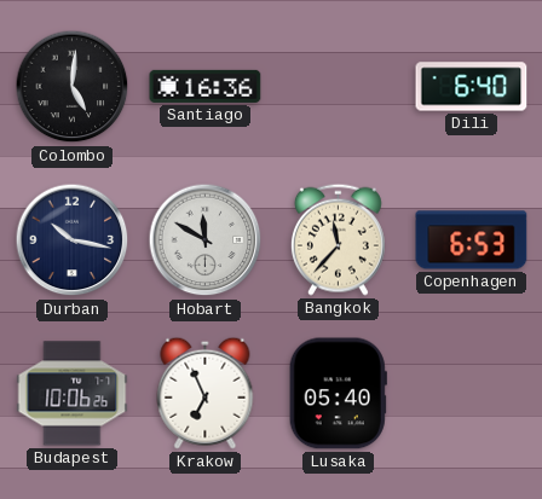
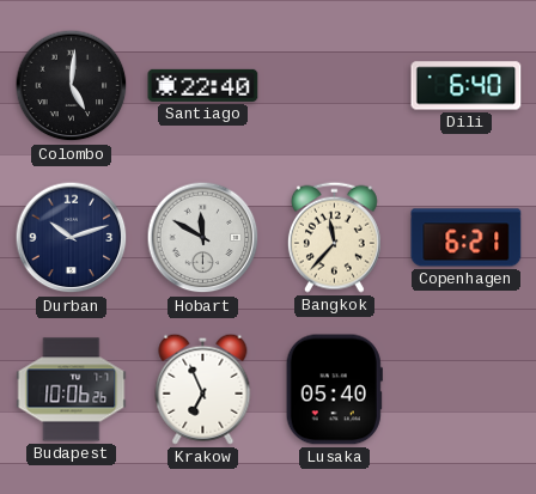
Santiago: 16:36 -> 22:40
Durban: 10:17 -> 10:12
Copenhagen: 6:53 -> 6:21
